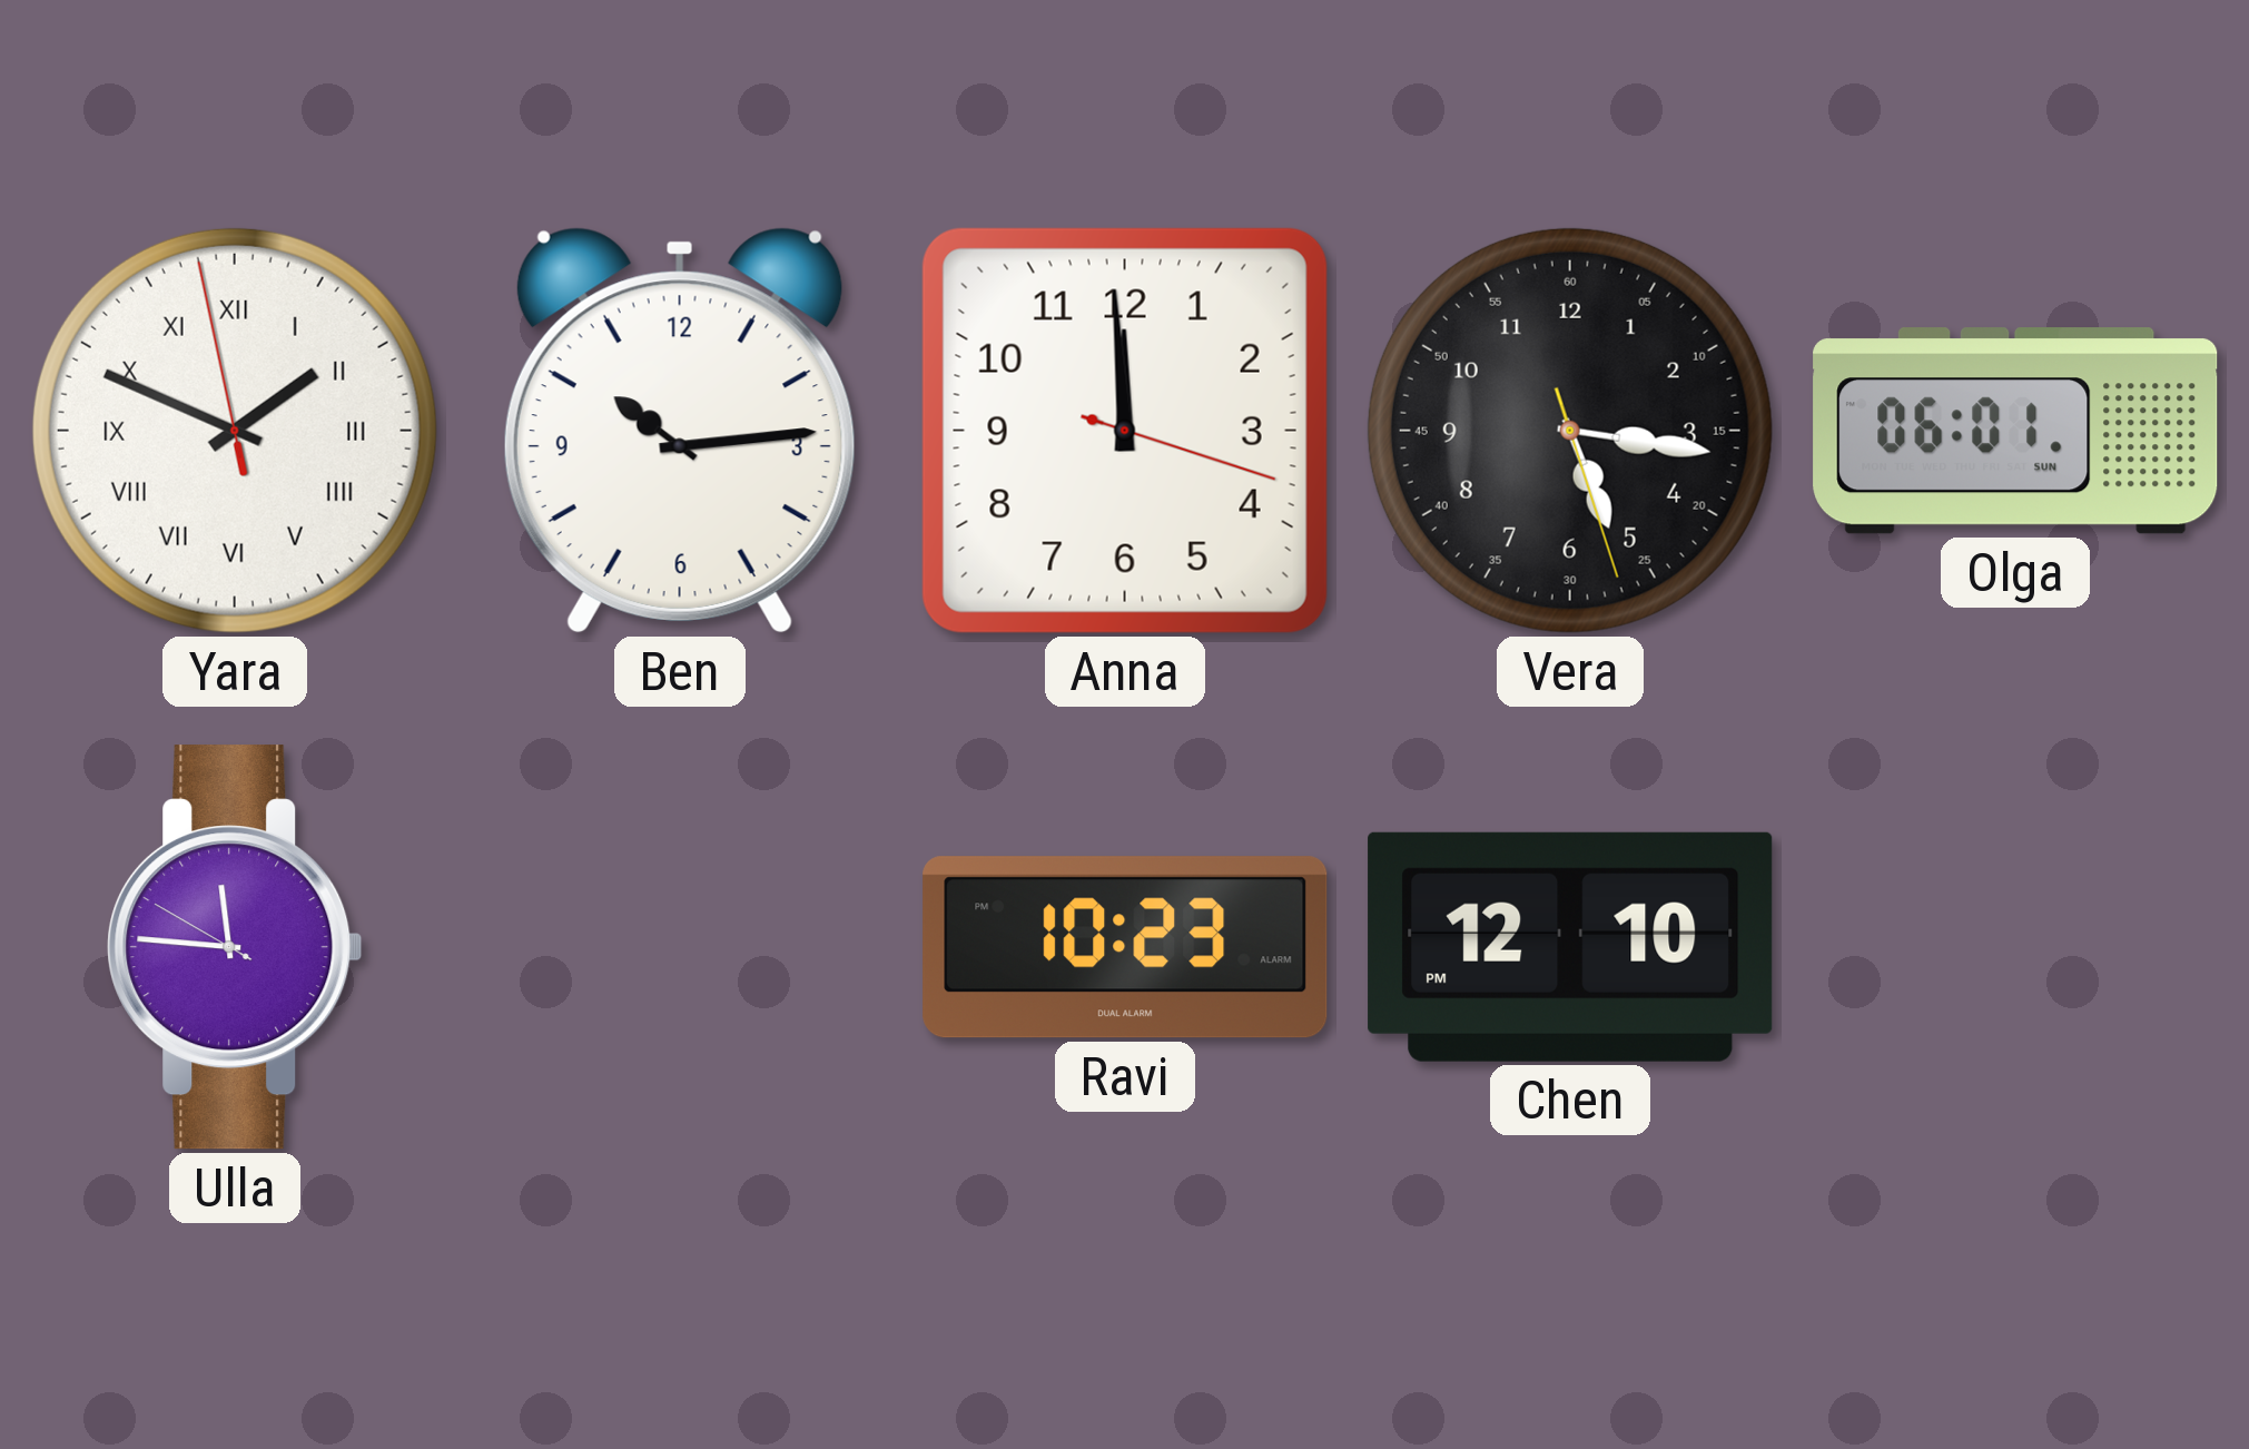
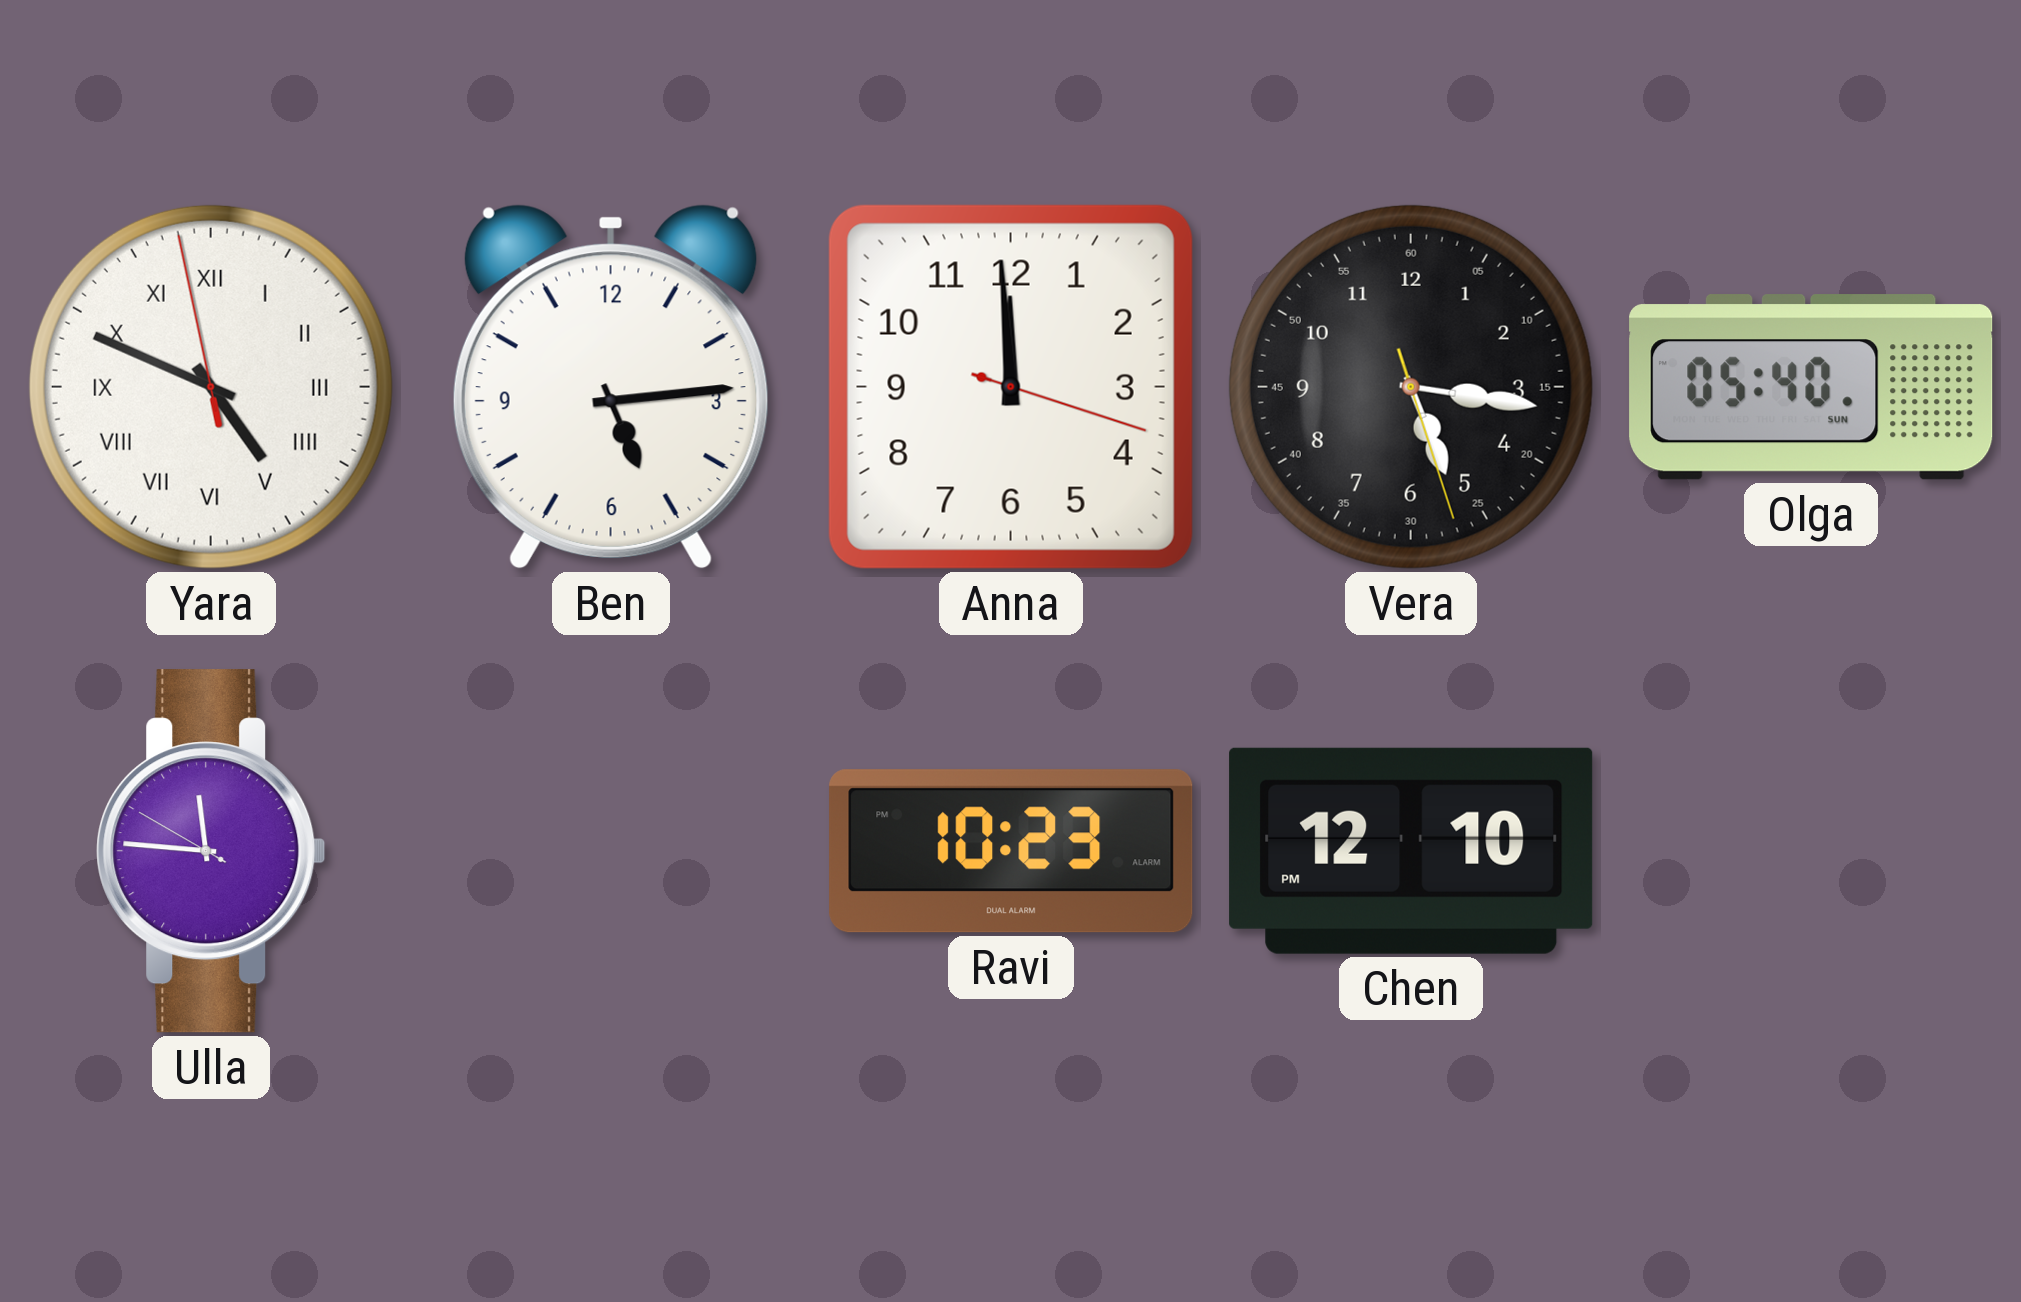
Yara: 1:48 -> 4:48
Ben: 10:14 -> 5:14
Olga: 06:01 -> 05:40
